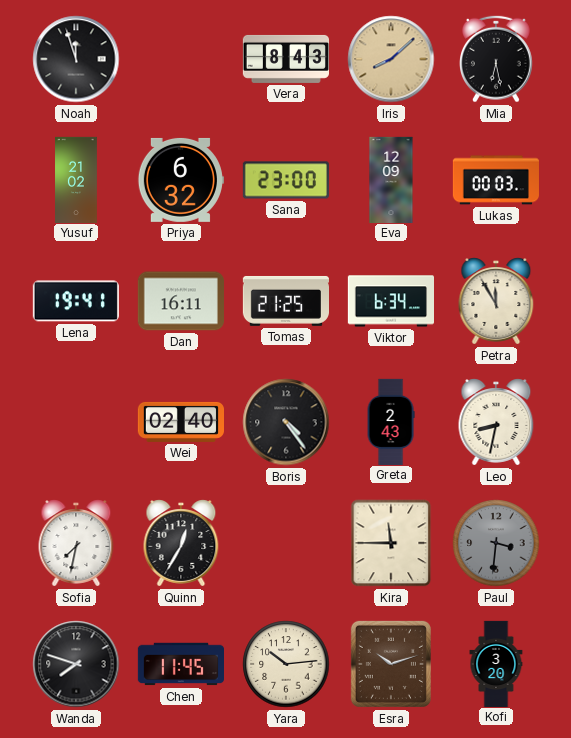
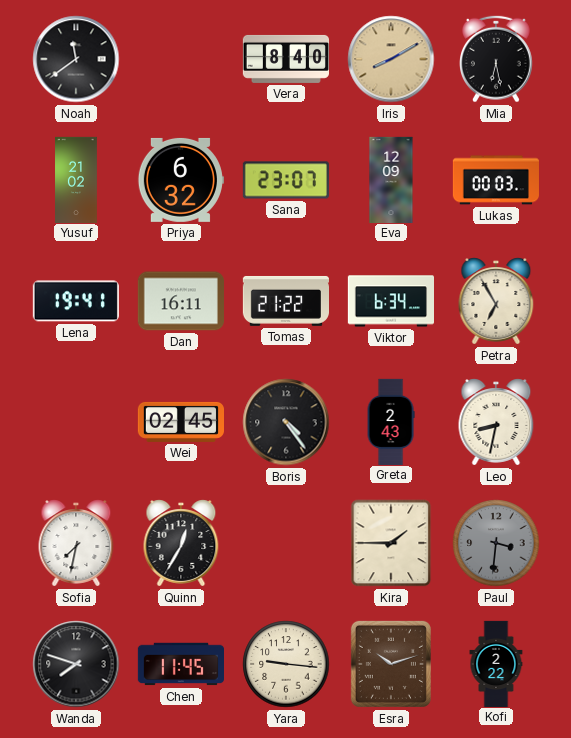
Noah: 11:57 -> 11:39
Vera: 8:43 -> 8:40
Iris: 8:08 -> 8:10
Sana: 23:00 -> 23:07
Tomas: 21:25 -> 21:22
Petra: 11:55 -> 6:55
Wei: 02:40 -> 02:45
Kira: 11:45 -> 1:45
Yara: 10:14 -> 9:16
Kofi: 3:20 -> 2:22
